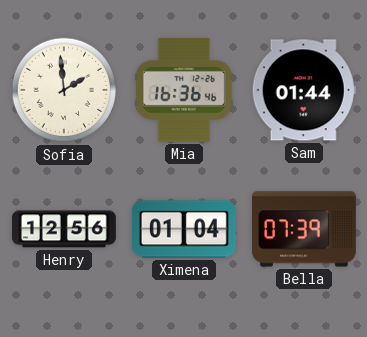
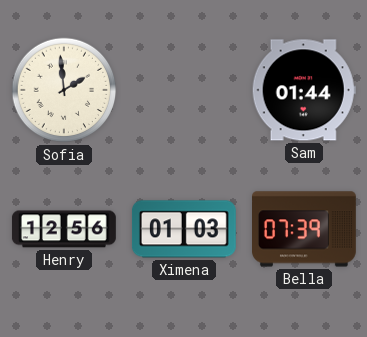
Mia: 16:36 -> none
Ximena: 01:04 -> 01:03
